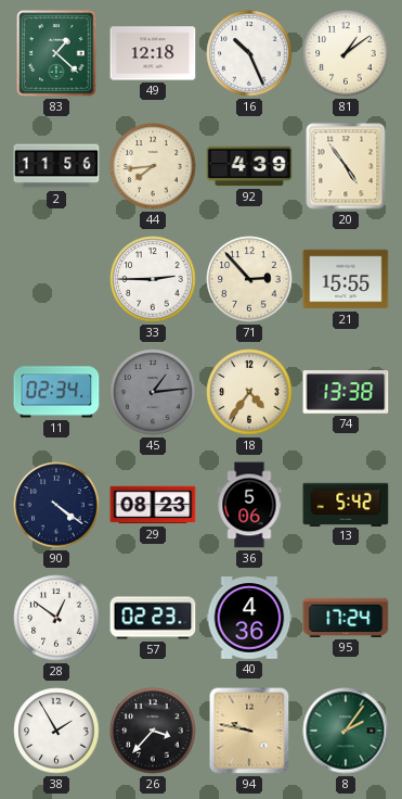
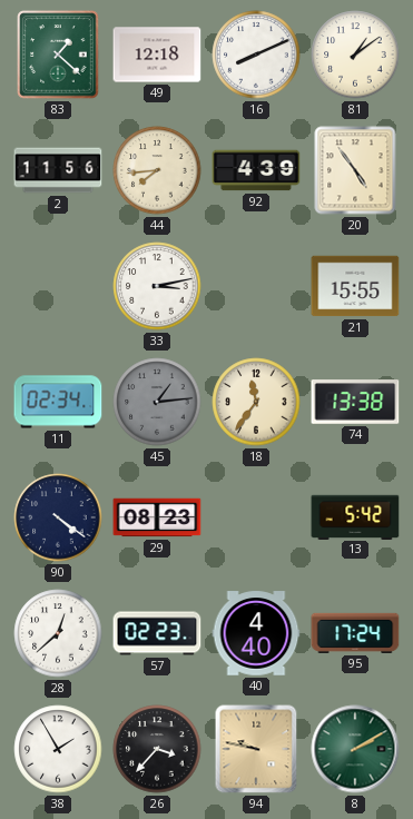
16: 10:26 -> 8:11
33: 2:45 -> 3:13
71: 2:53 -> none
18: 4:36 -> 11:36
36: 5:06 -> none
28: 12:51 -> 12:38
40: 4:36 -> 4:40
8: 2:06 -> 2:10
